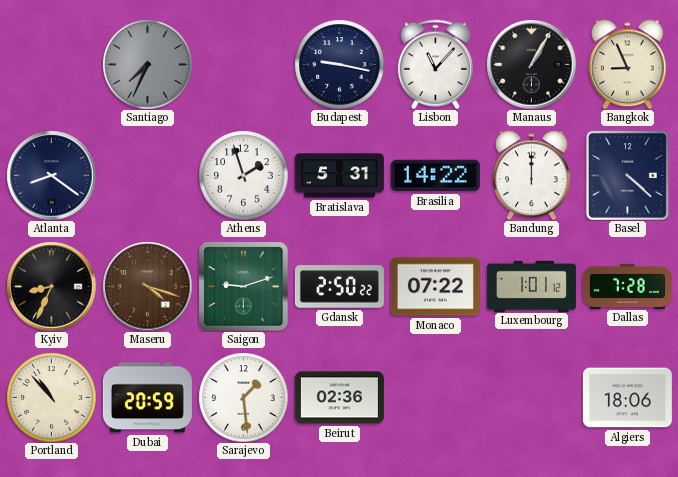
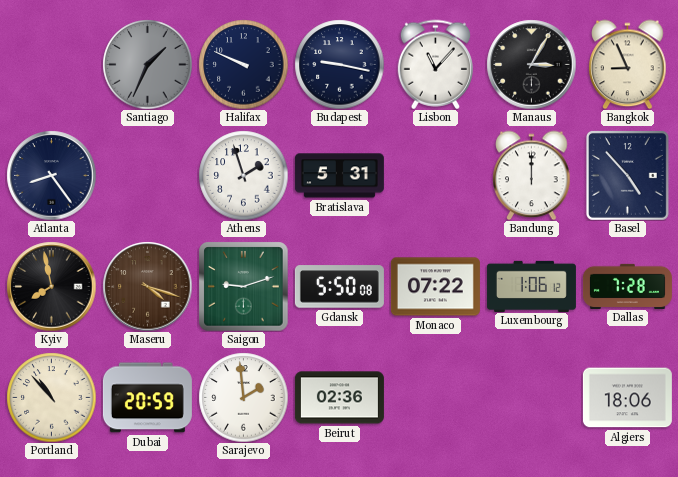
Santiago: 7:34 -> 1:34
Halifax: none -> 9:49
Manaus: 1:05 -> 3:05
Atlanta: 8:21 -> 8:24
Brasilia: 14:22 -> none
Basel: 4:22 -> 4:53
Kyiv: 8:34 -> 7:58
Gdansk: 2:50 -> 5:50
Luxembourg: 1:01 -> 1:06
Sarajevo: 1:29 -> 1:59
